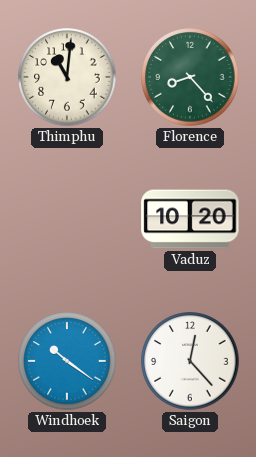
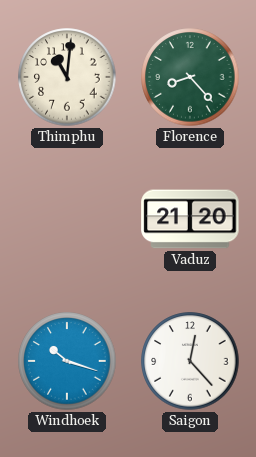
Vaduz: 10:20 -> 21:20
Windhoek: 10:21 -> 10:18
